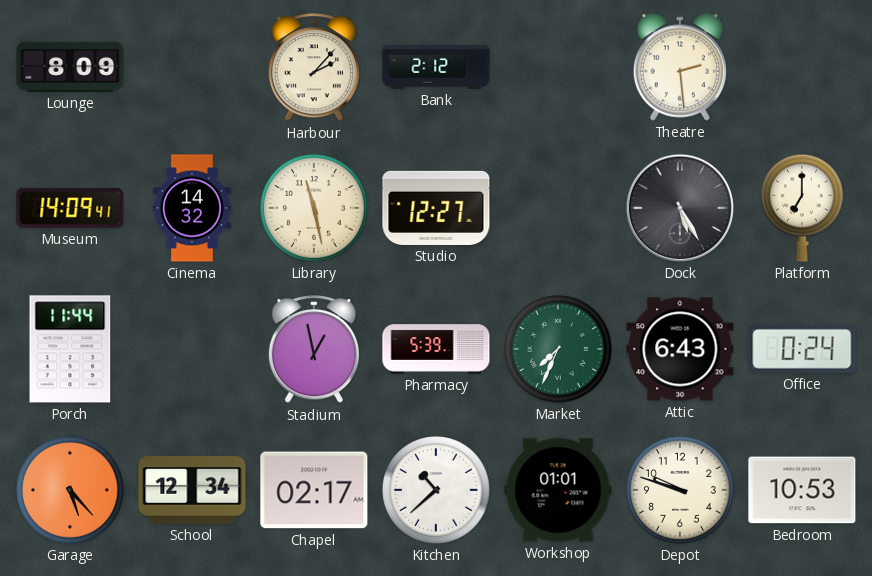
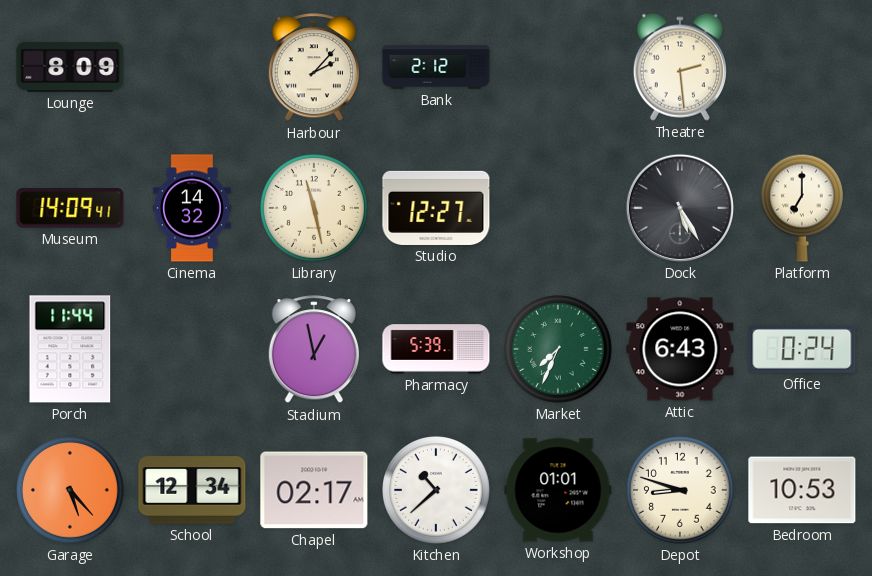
Depot: 9:48 -> 8:48
